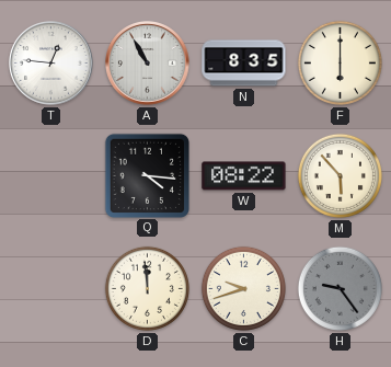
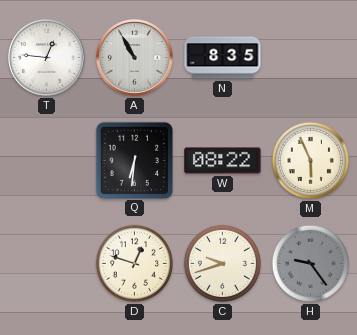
F: 6:00 -> none
Q: 4:16 -> 6:31
M: 5:53 -> 5:56
D: 11:59 -> 12:48
